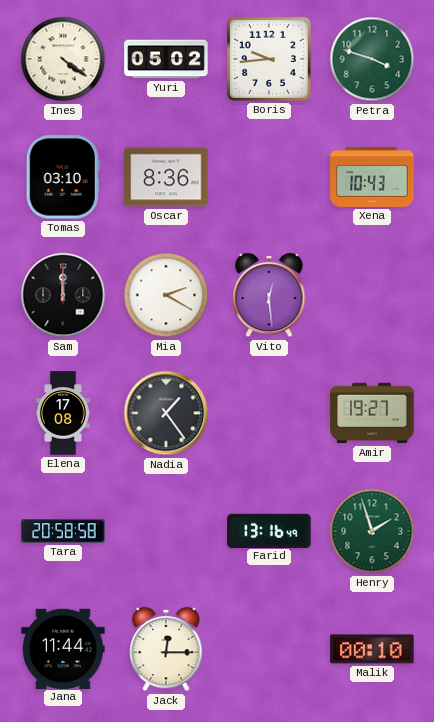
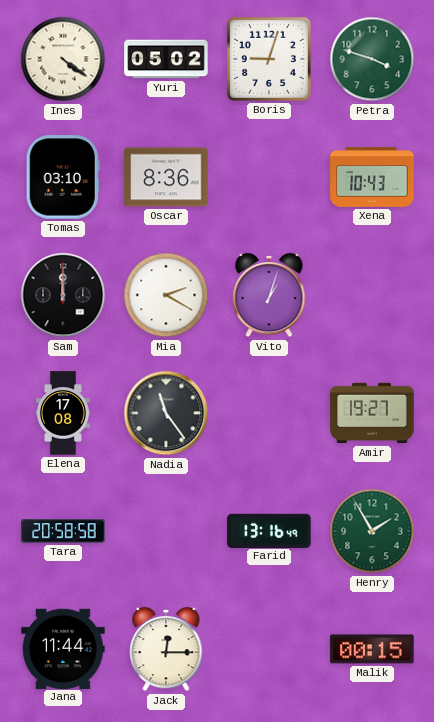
Boris: 9:44 -> 9:03
Vito: 12:29 -> 1:03
Nadia: 1:24 -> 11:24
Henry: 1:57 -> 1:55
Malik: 00:10 -> 00:15
